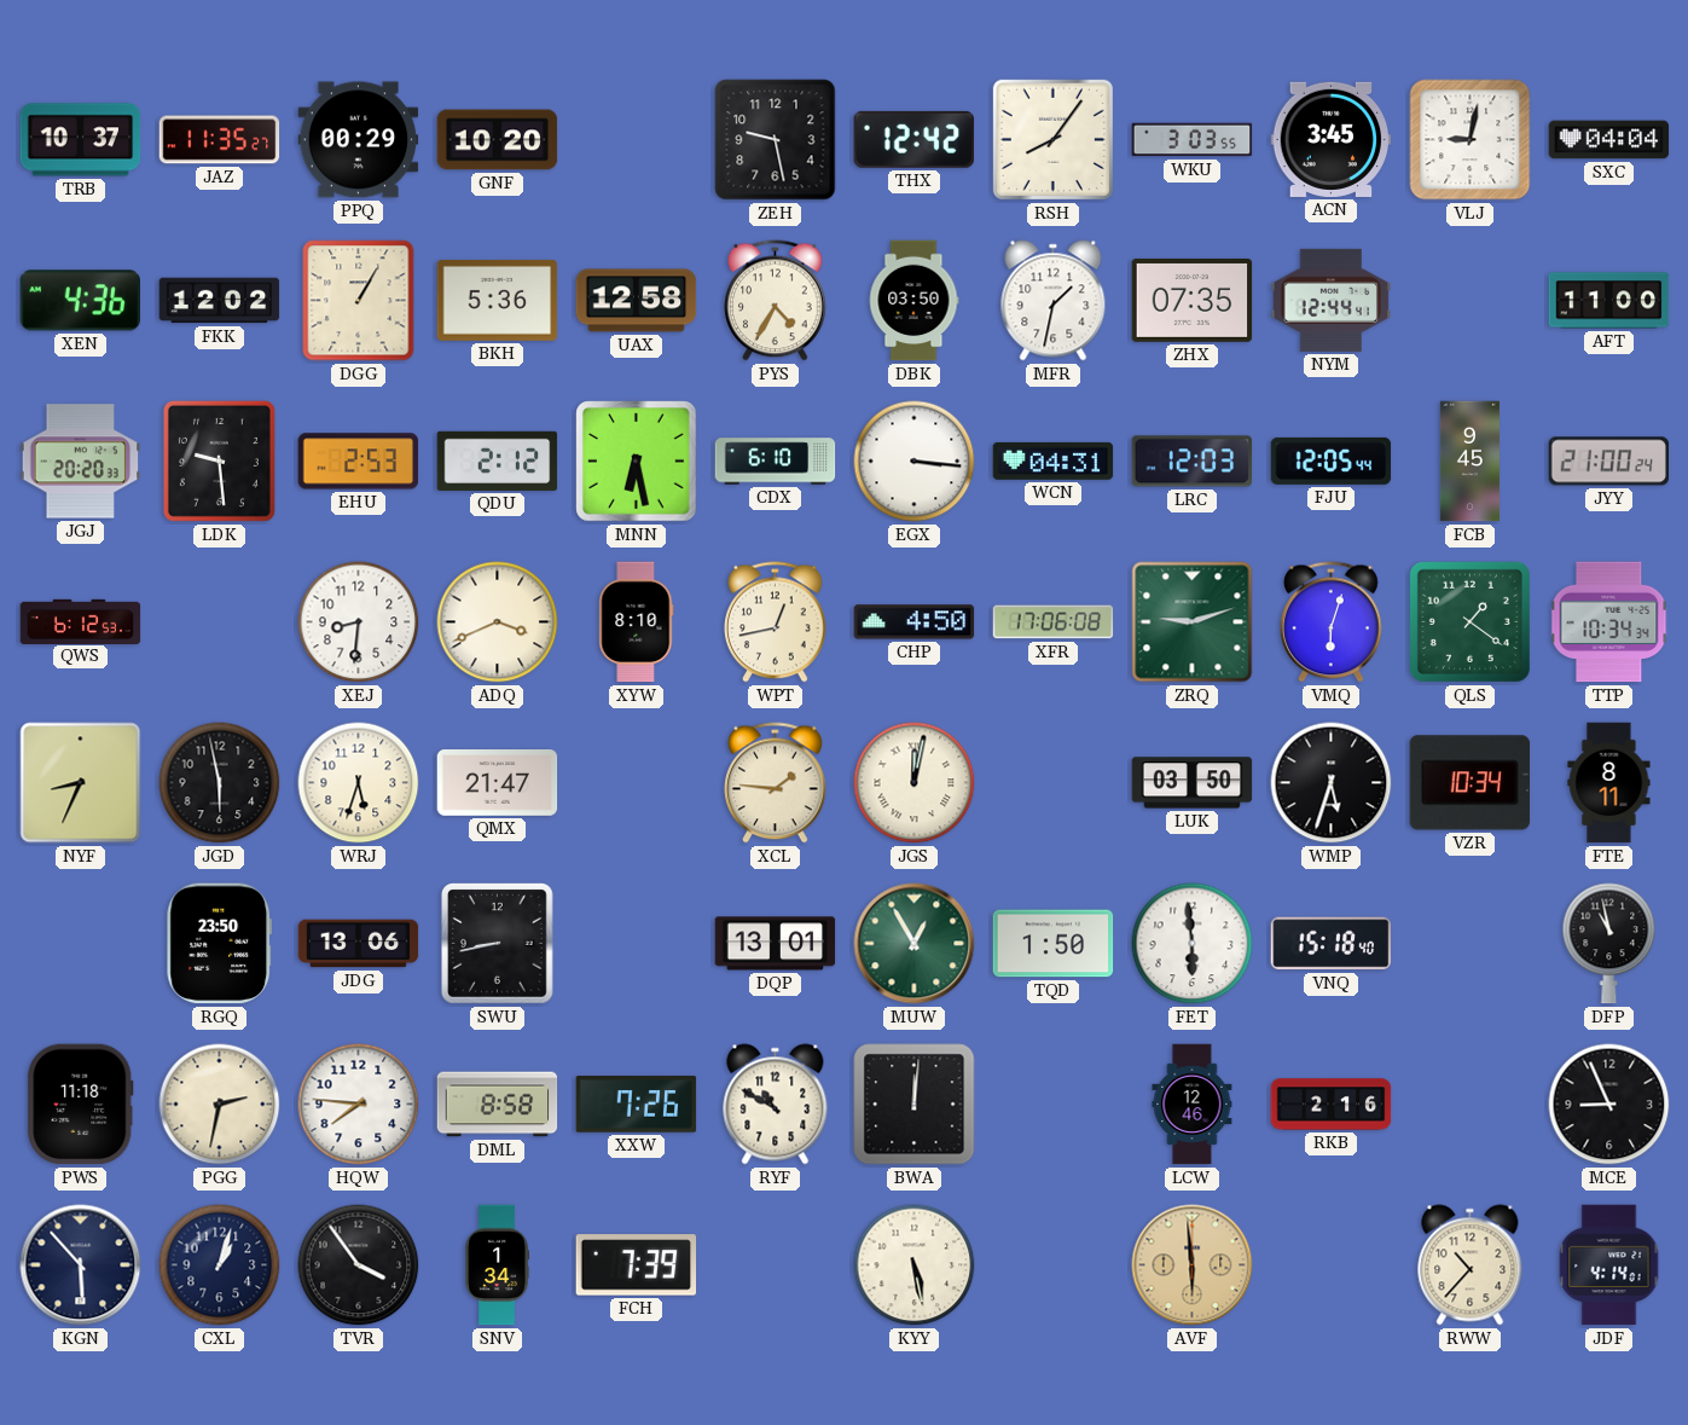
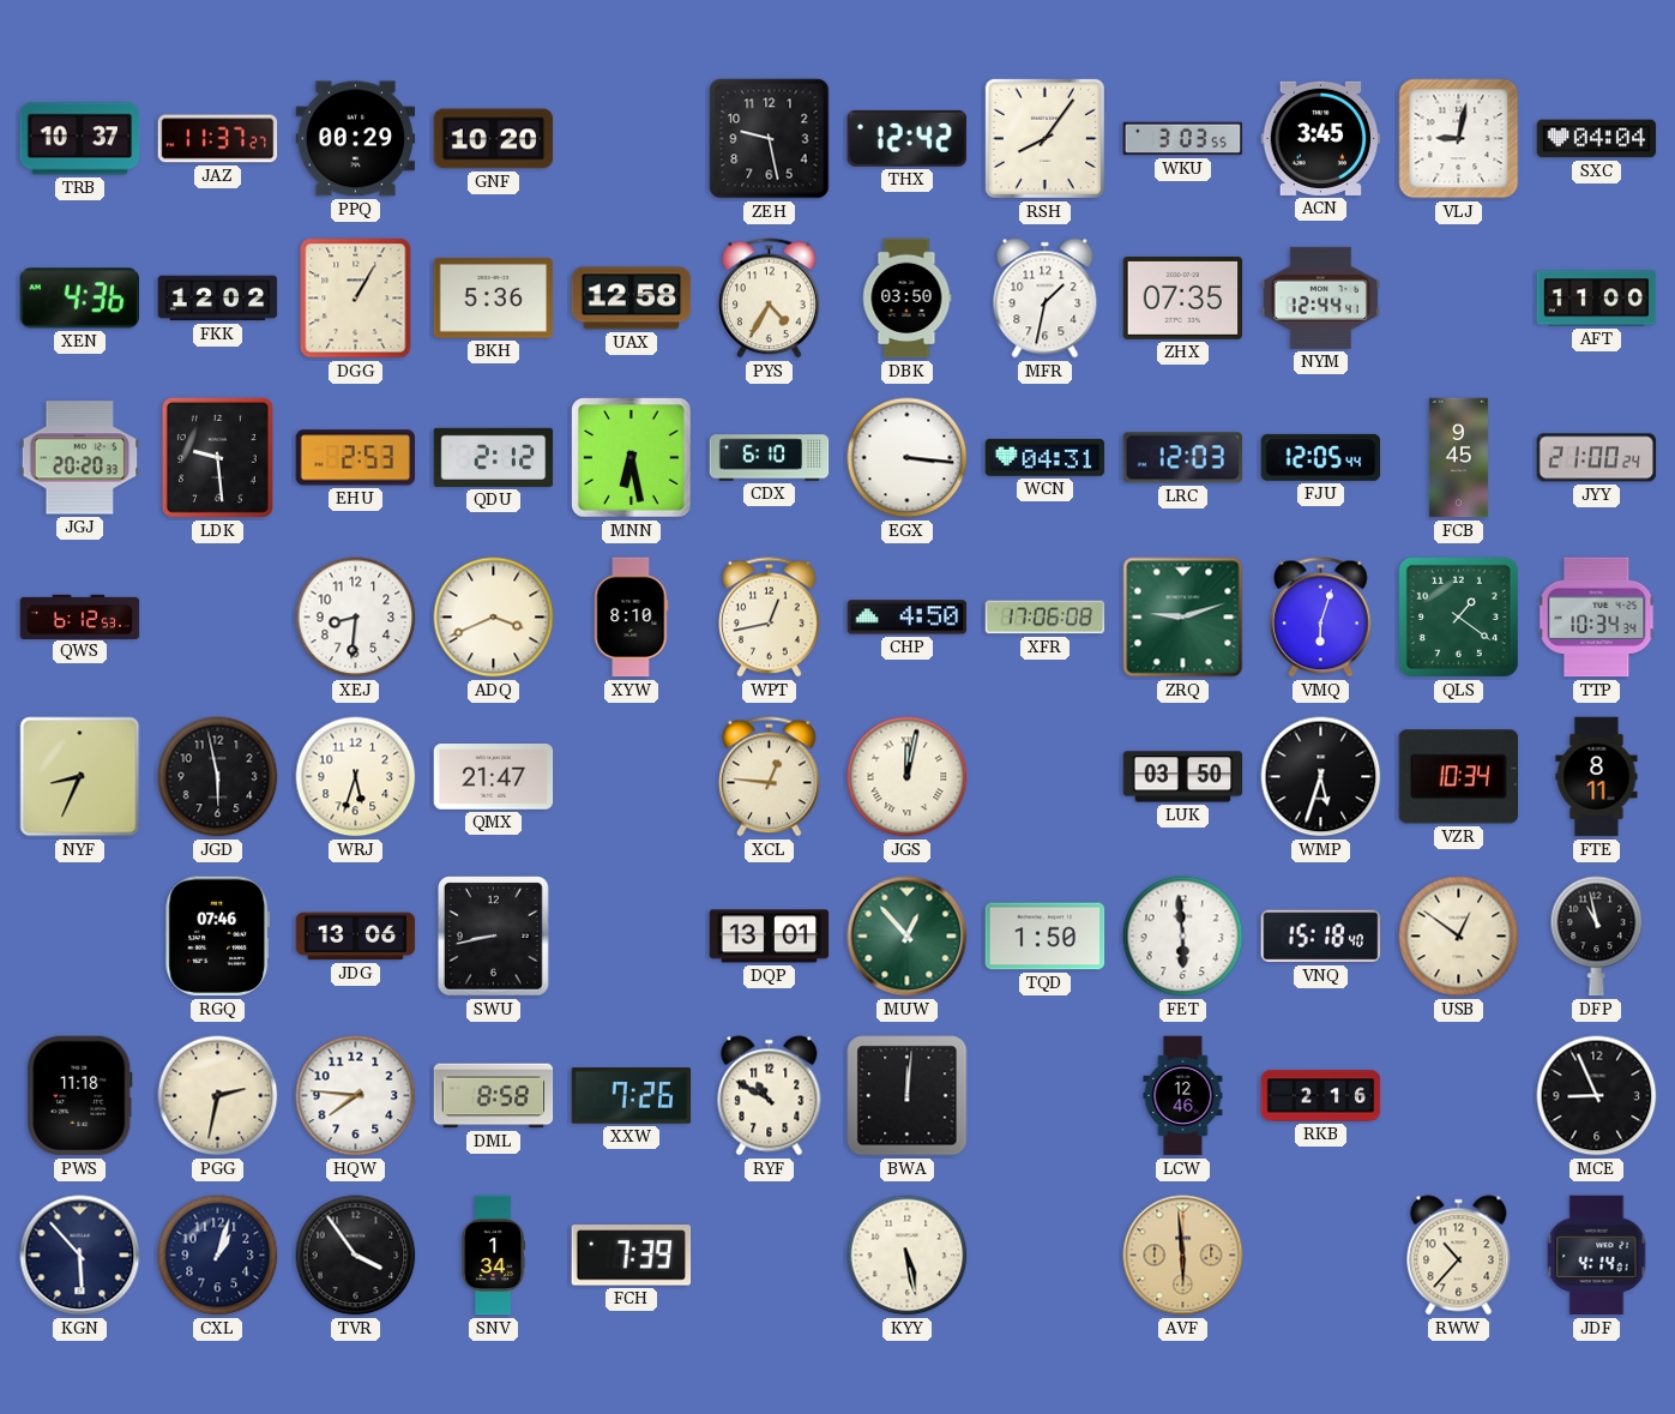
JAZ: 11:35 -> 11:37
XCL: 1:46 -> 12:46
RGQ: 23:50 -> 07:46
MUW: 12:55 -> 12:53
USB: none -> 12:51
